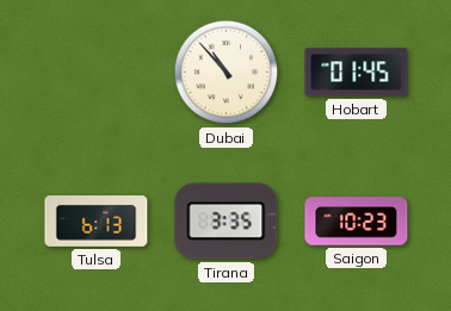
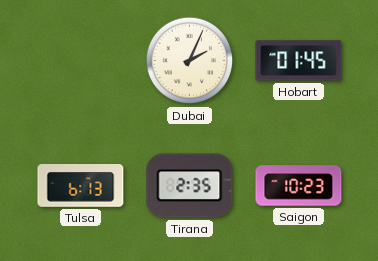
Dubai: 10:53 -> 2:04
Tirana: 3:35 -> 2:35
